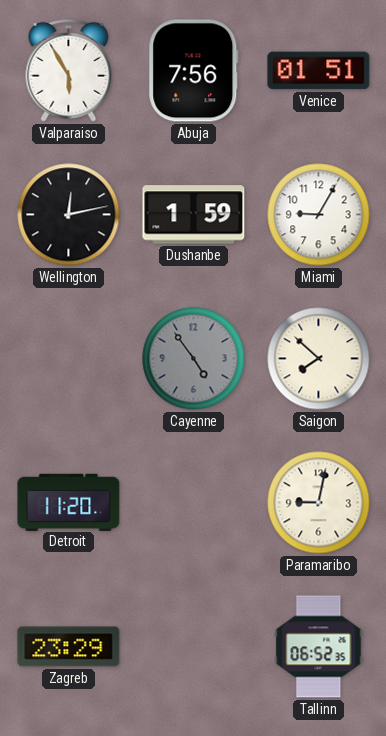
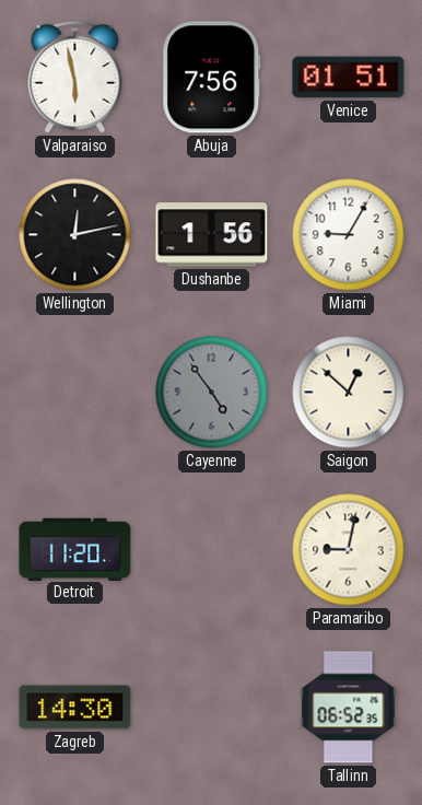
Valparaiso: 5:55 -> 5:58
Dushanbe: 1:59 -> 1:56
Saigon: 7:52 -> 12:52
Zagreb: 23:29 -> 14:30
